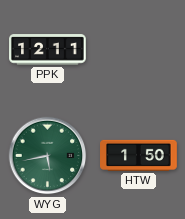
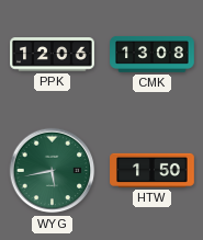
PPK: 12:11 -> 12:06
CMK: none -> 13:08
